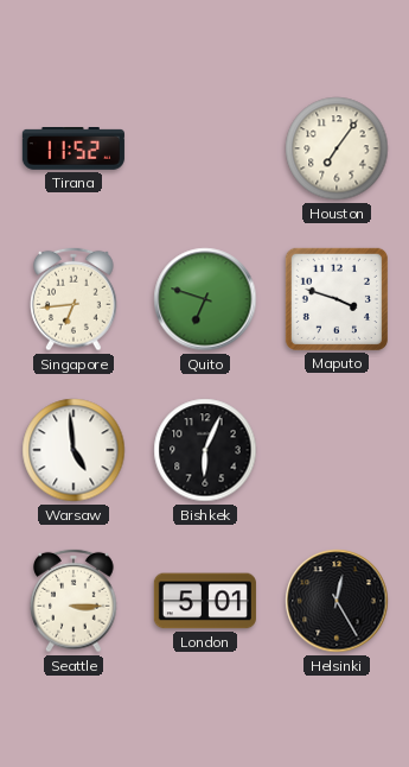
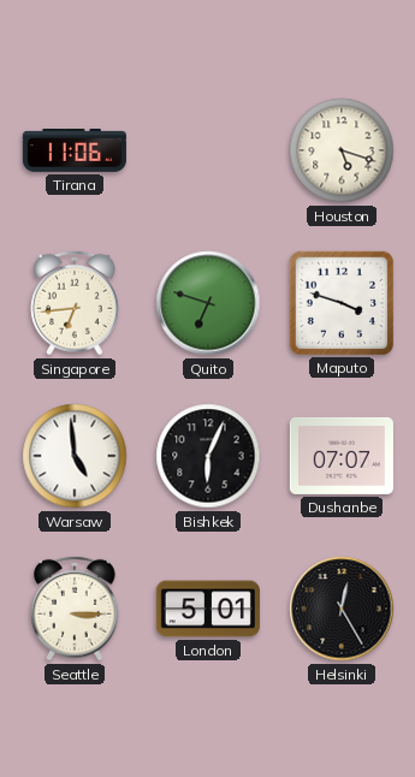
Tirana: 11:52 -> 11:06
Houston: 7:06 -> 5:18
Dushanbe: none -> 07:07
